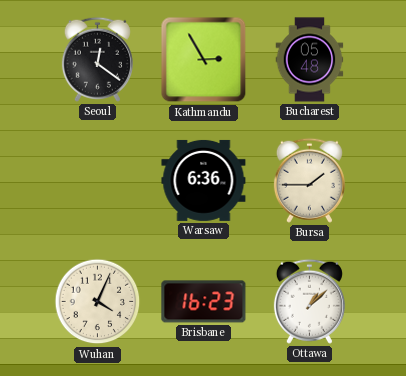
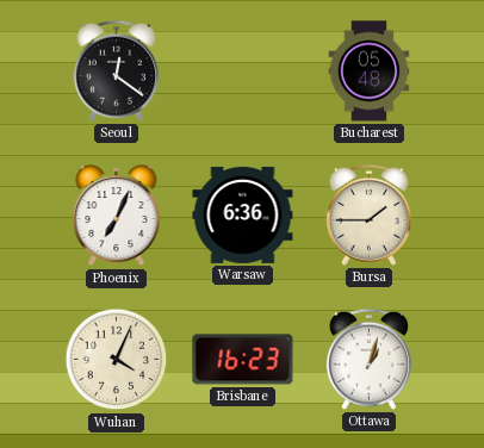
Kathmandu: 2:55 -> none
Phoenix: none -> 7:04
Ottawa: 1:08 -> 1:03
